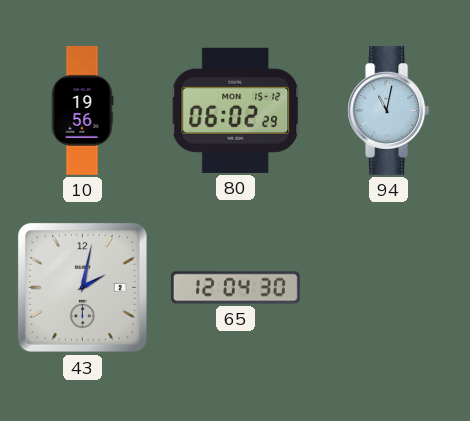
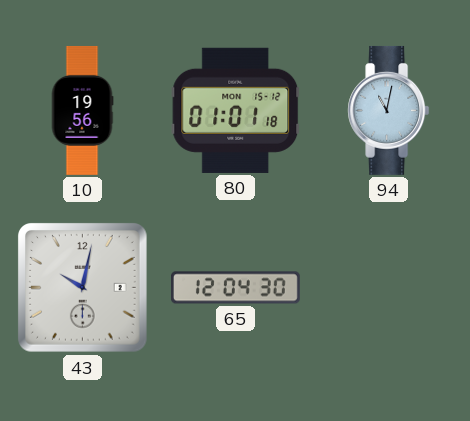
80: 06:02 -> 01:01
43: 2:02 -> 10:02
